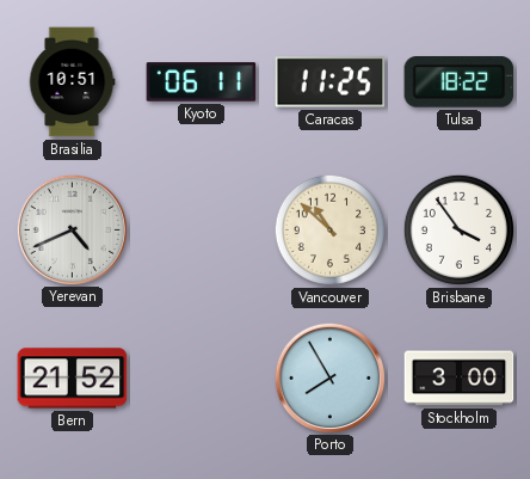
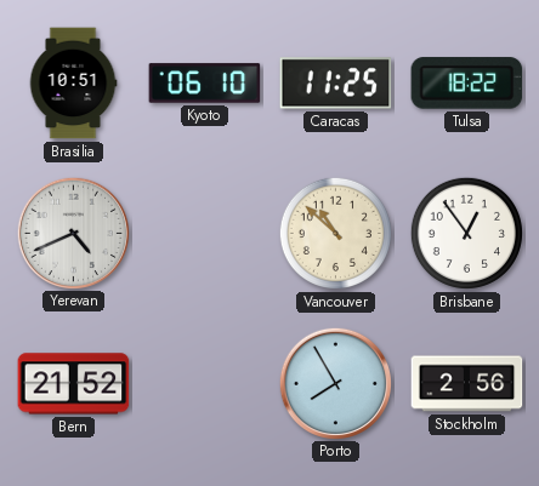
Kyoto: 06:11 -> 06:10
Brisbane: 3:54 -> 12:54
Stockholm: 3:00 -> 2:56
